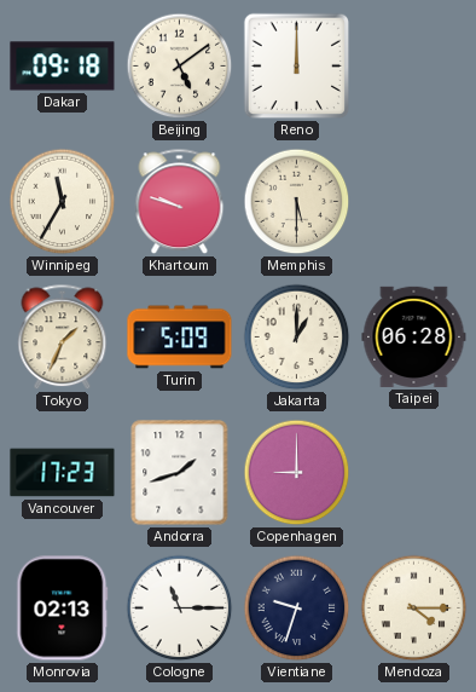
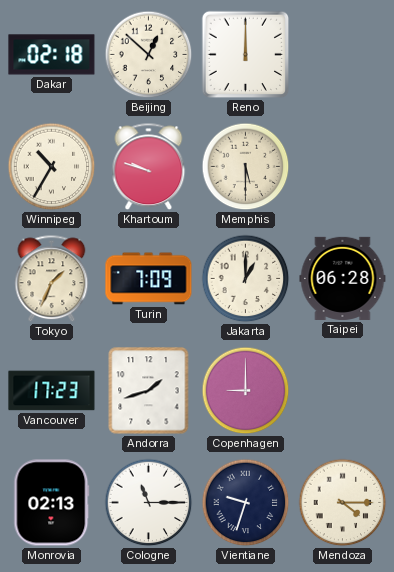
Dakar: 09:18 -> 02:18
Beijing: 5:09 -> 12:52
Winnipeg: 11:35 -> 10:35
Turin: 5:09 -> 7:09
